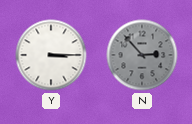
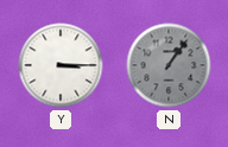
N: 2:53 -> 1:06
